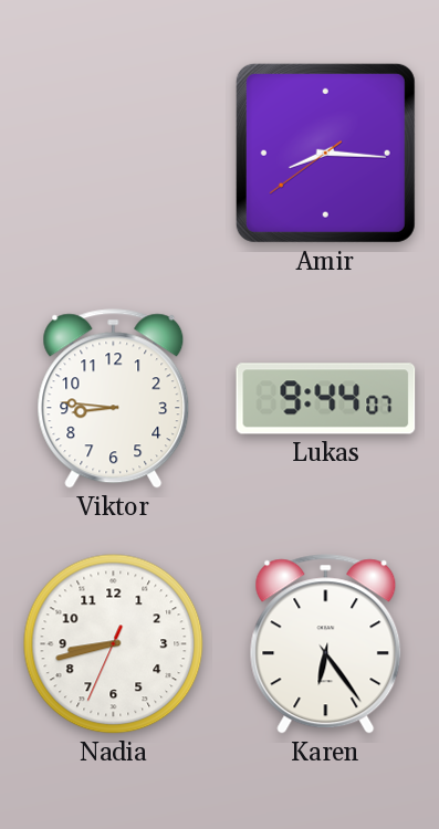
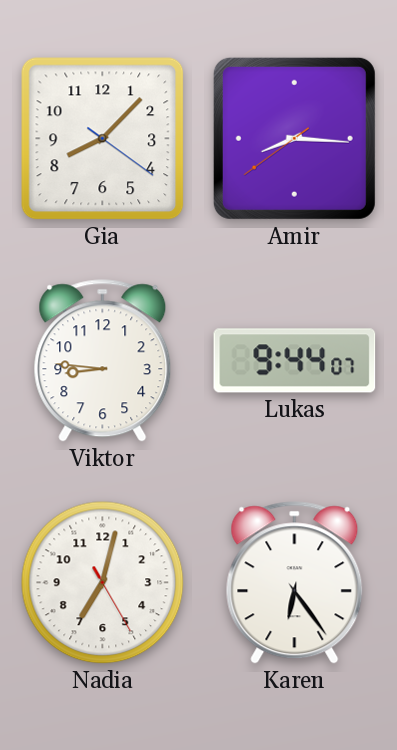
Gia: none -> 8:07
Nadia: 8:42 -> 7:02
